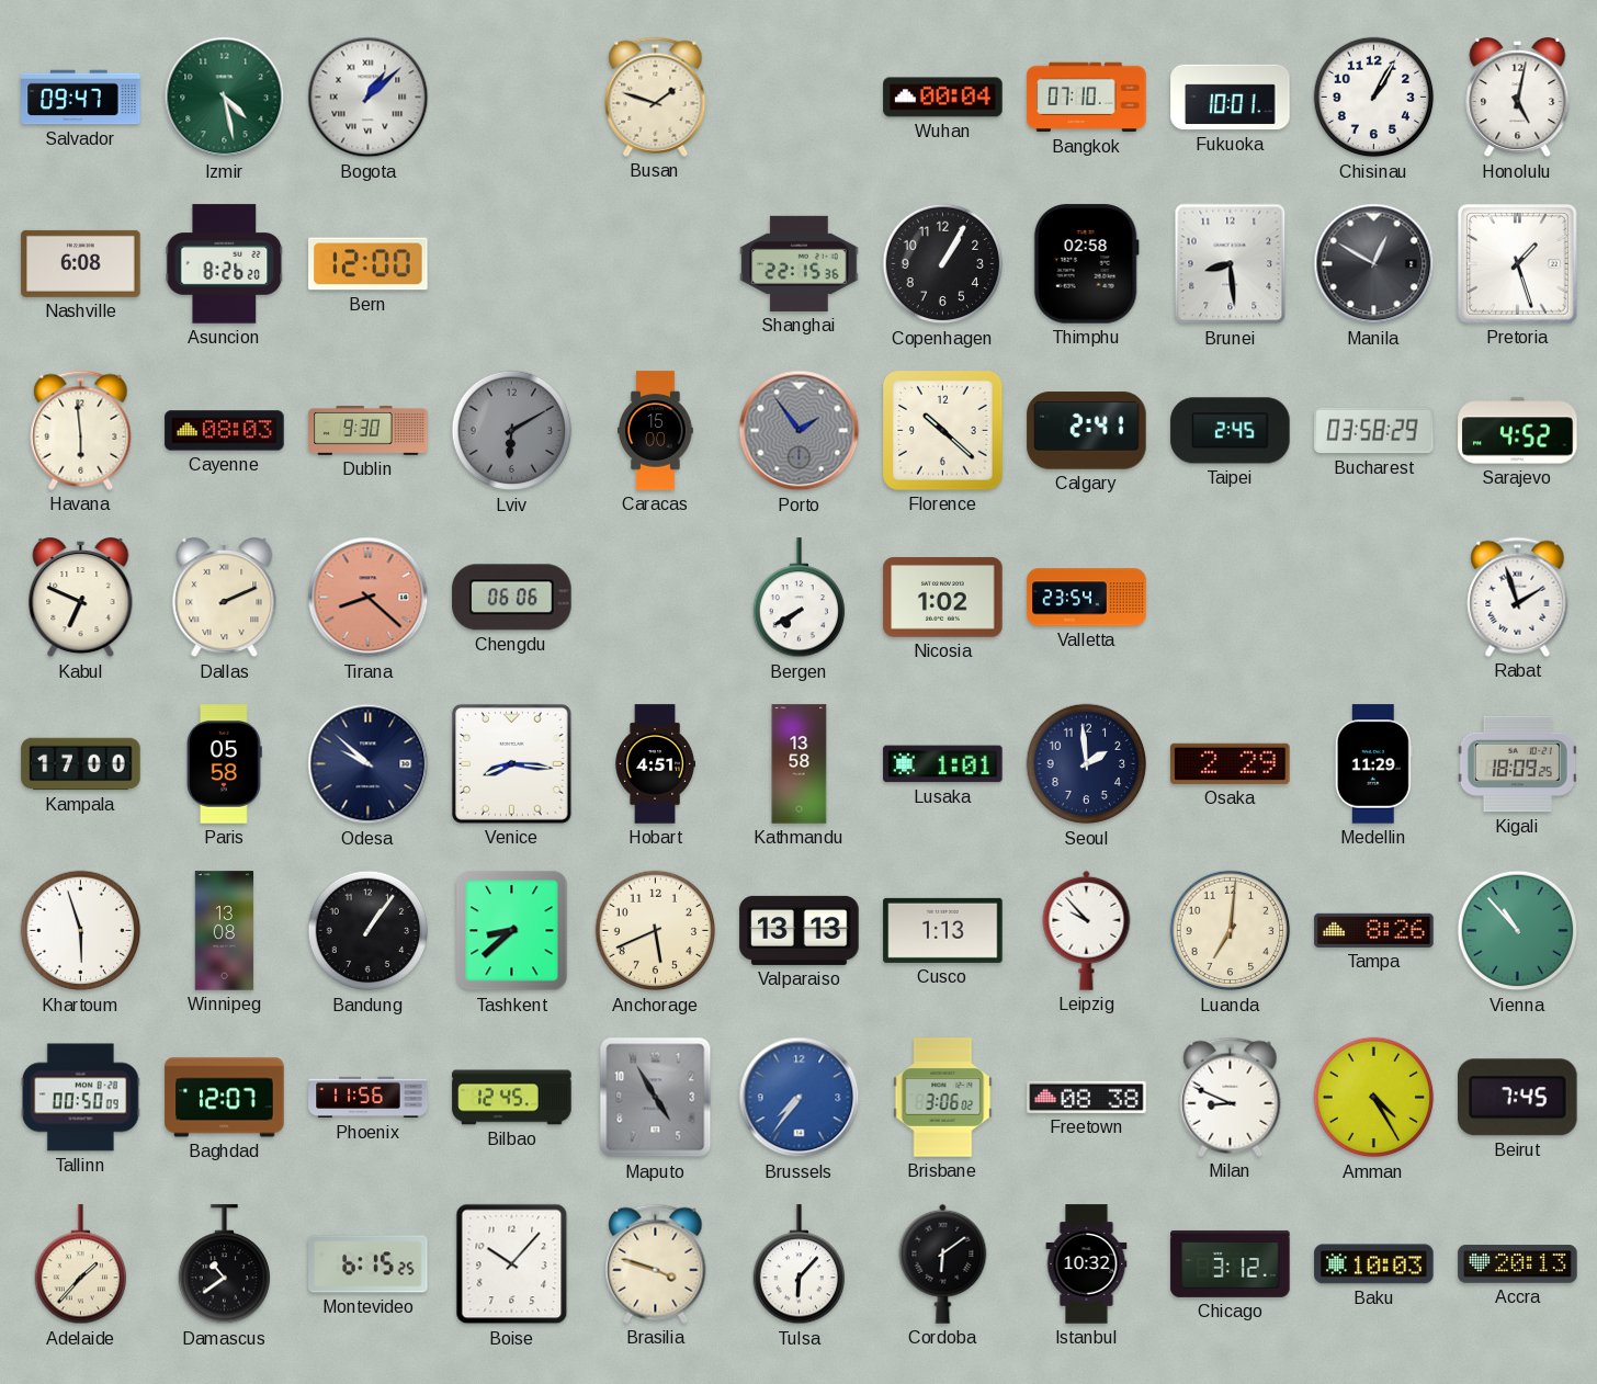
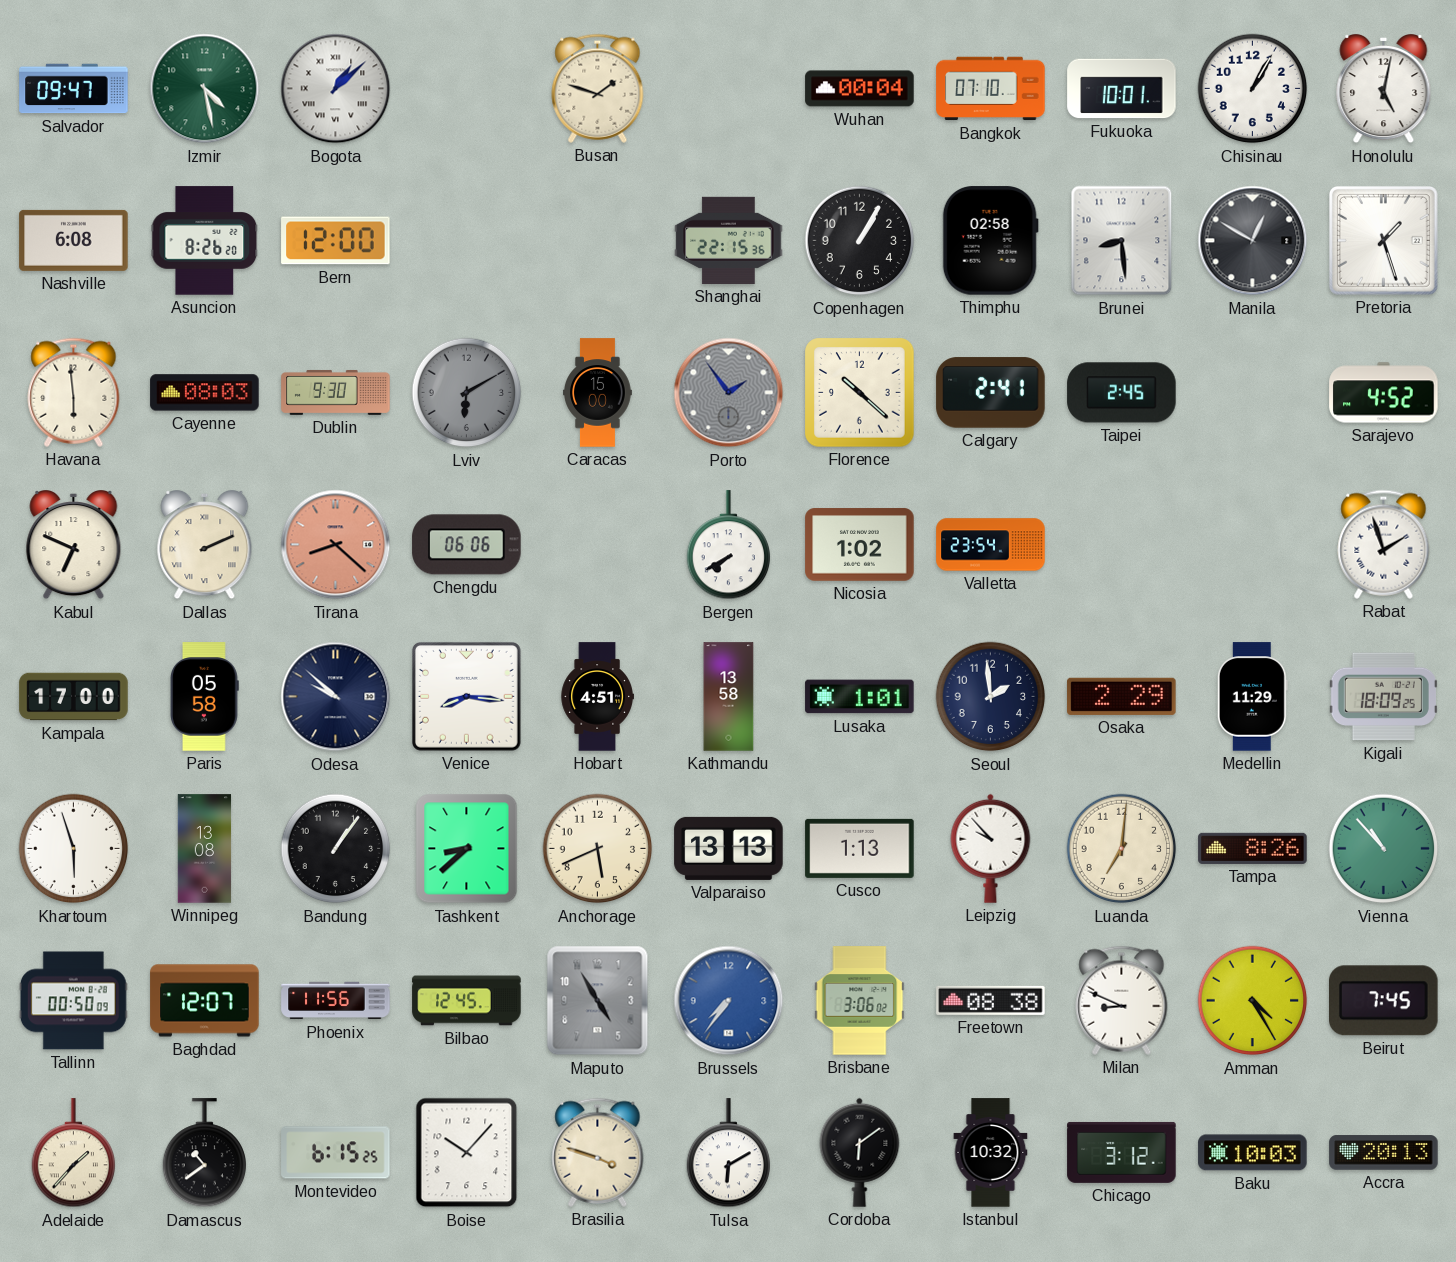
Bucharest: 03:58 -> none
Tulsa: 6:07 -> 6:10
